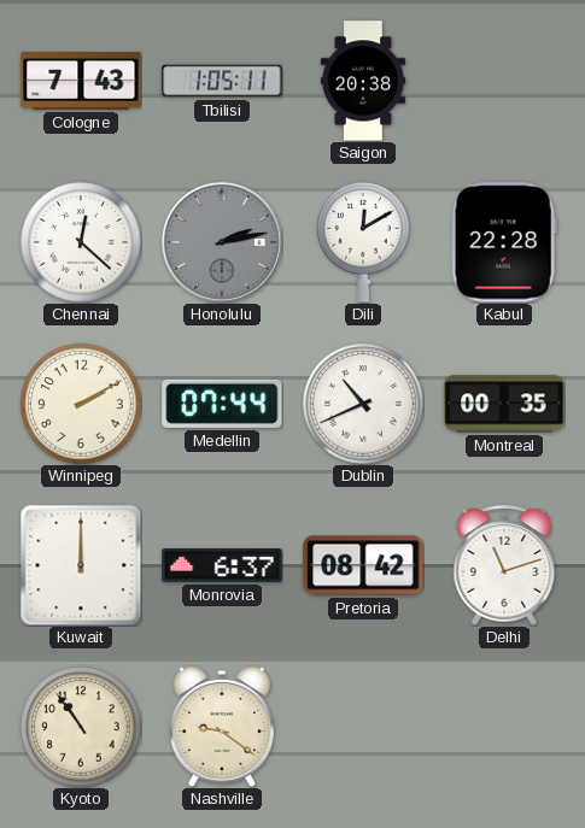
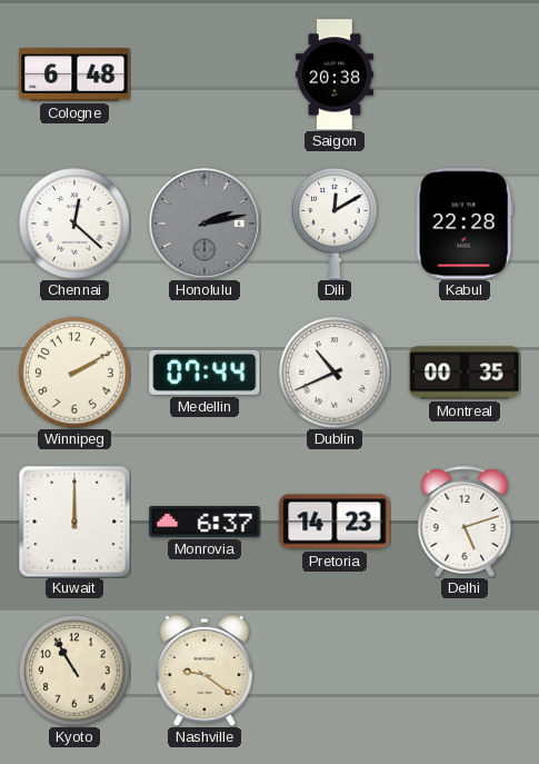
Cologne: 7:43 -> 6:48
Tbilisi: 1:05 -> none
Pretoria: 08:42 -> 14:23
Delhi: 11:12 -> 5:12
Kyoto: 10:54 -> 10:55
